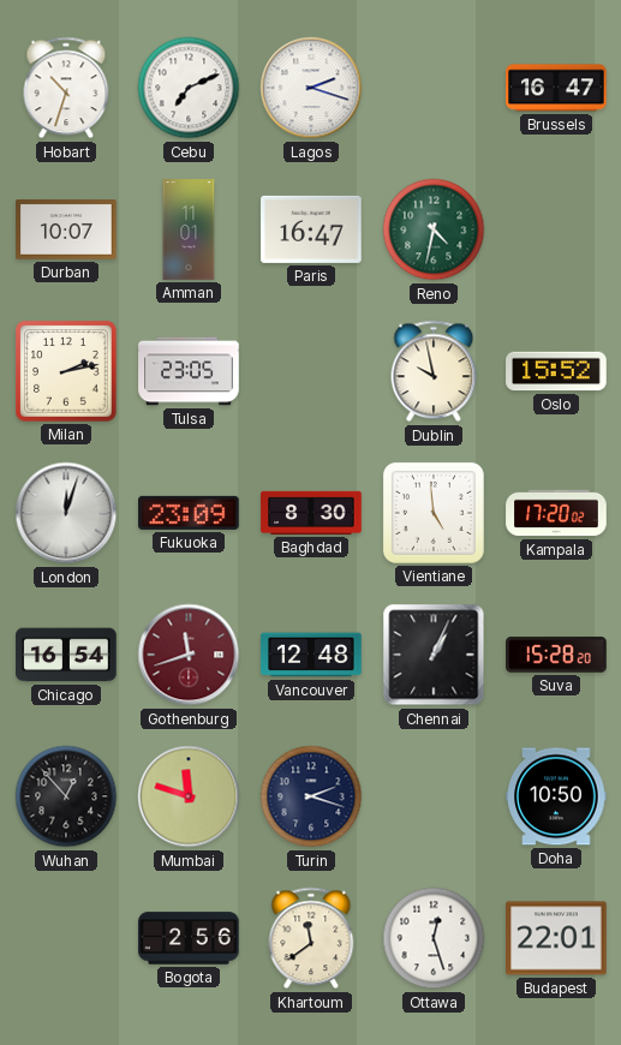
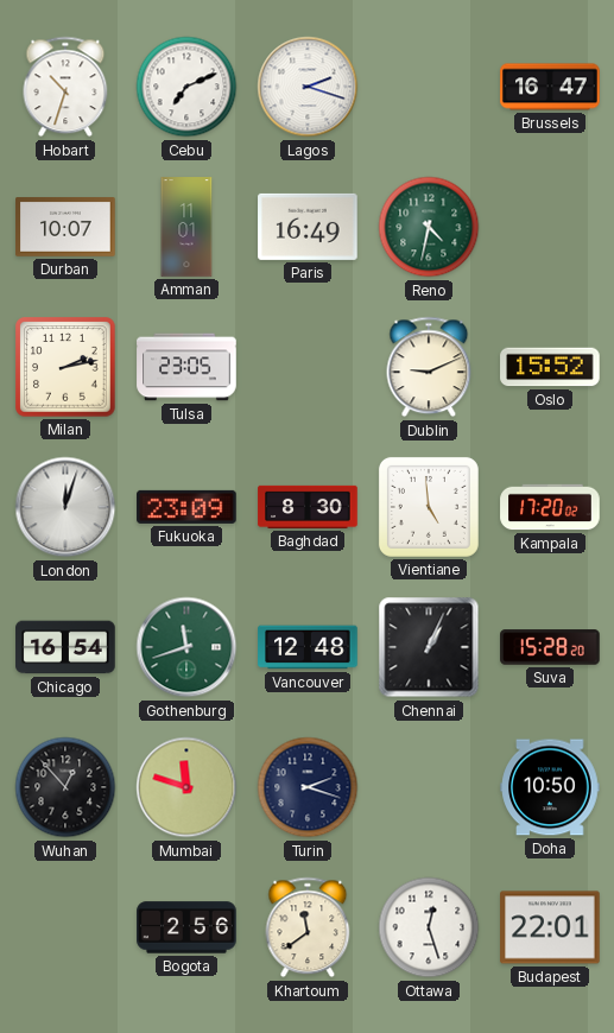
Paris: 16:47 -> 16:49
Dublin: 9:58 -> 9:11
Gothenburg dial: burgundy -> green
